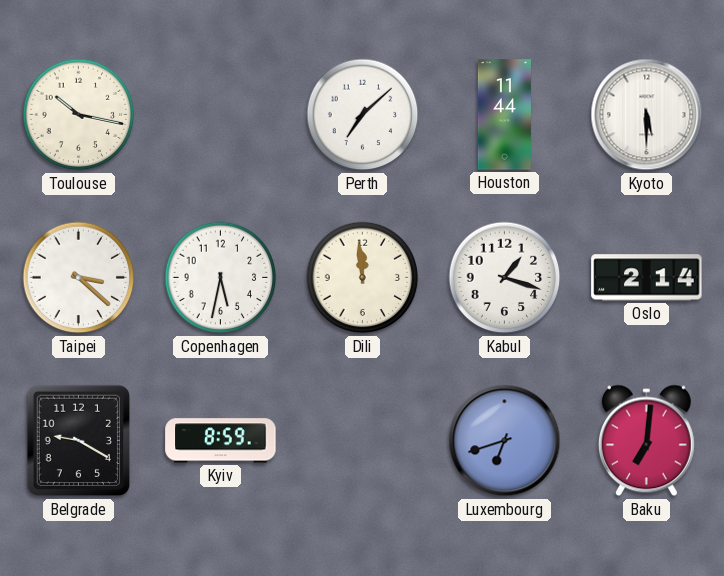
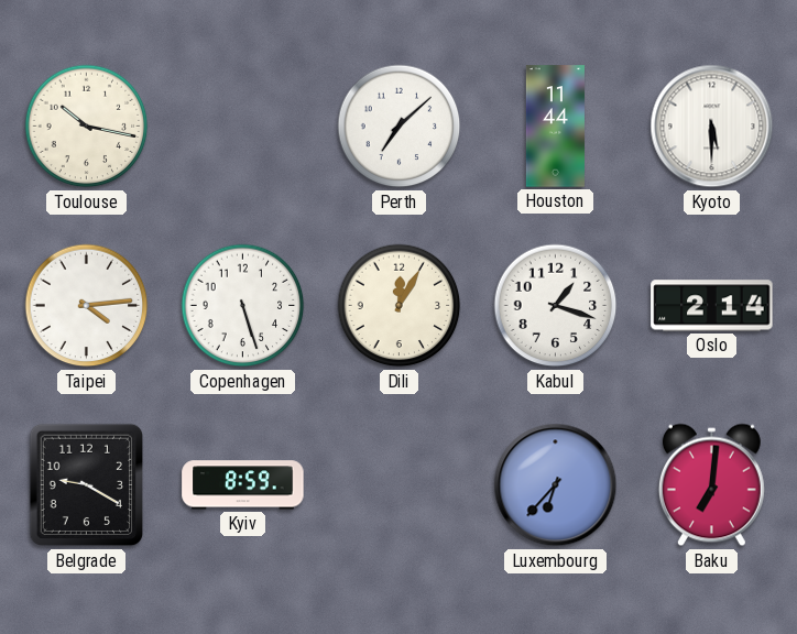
Taipei: 3:22 -> 4:14
Copenhagen: 5:32 -> 5:27
Dili: 11:59 -> 12:05
Luxembourg: 6:42 -> 6:37
